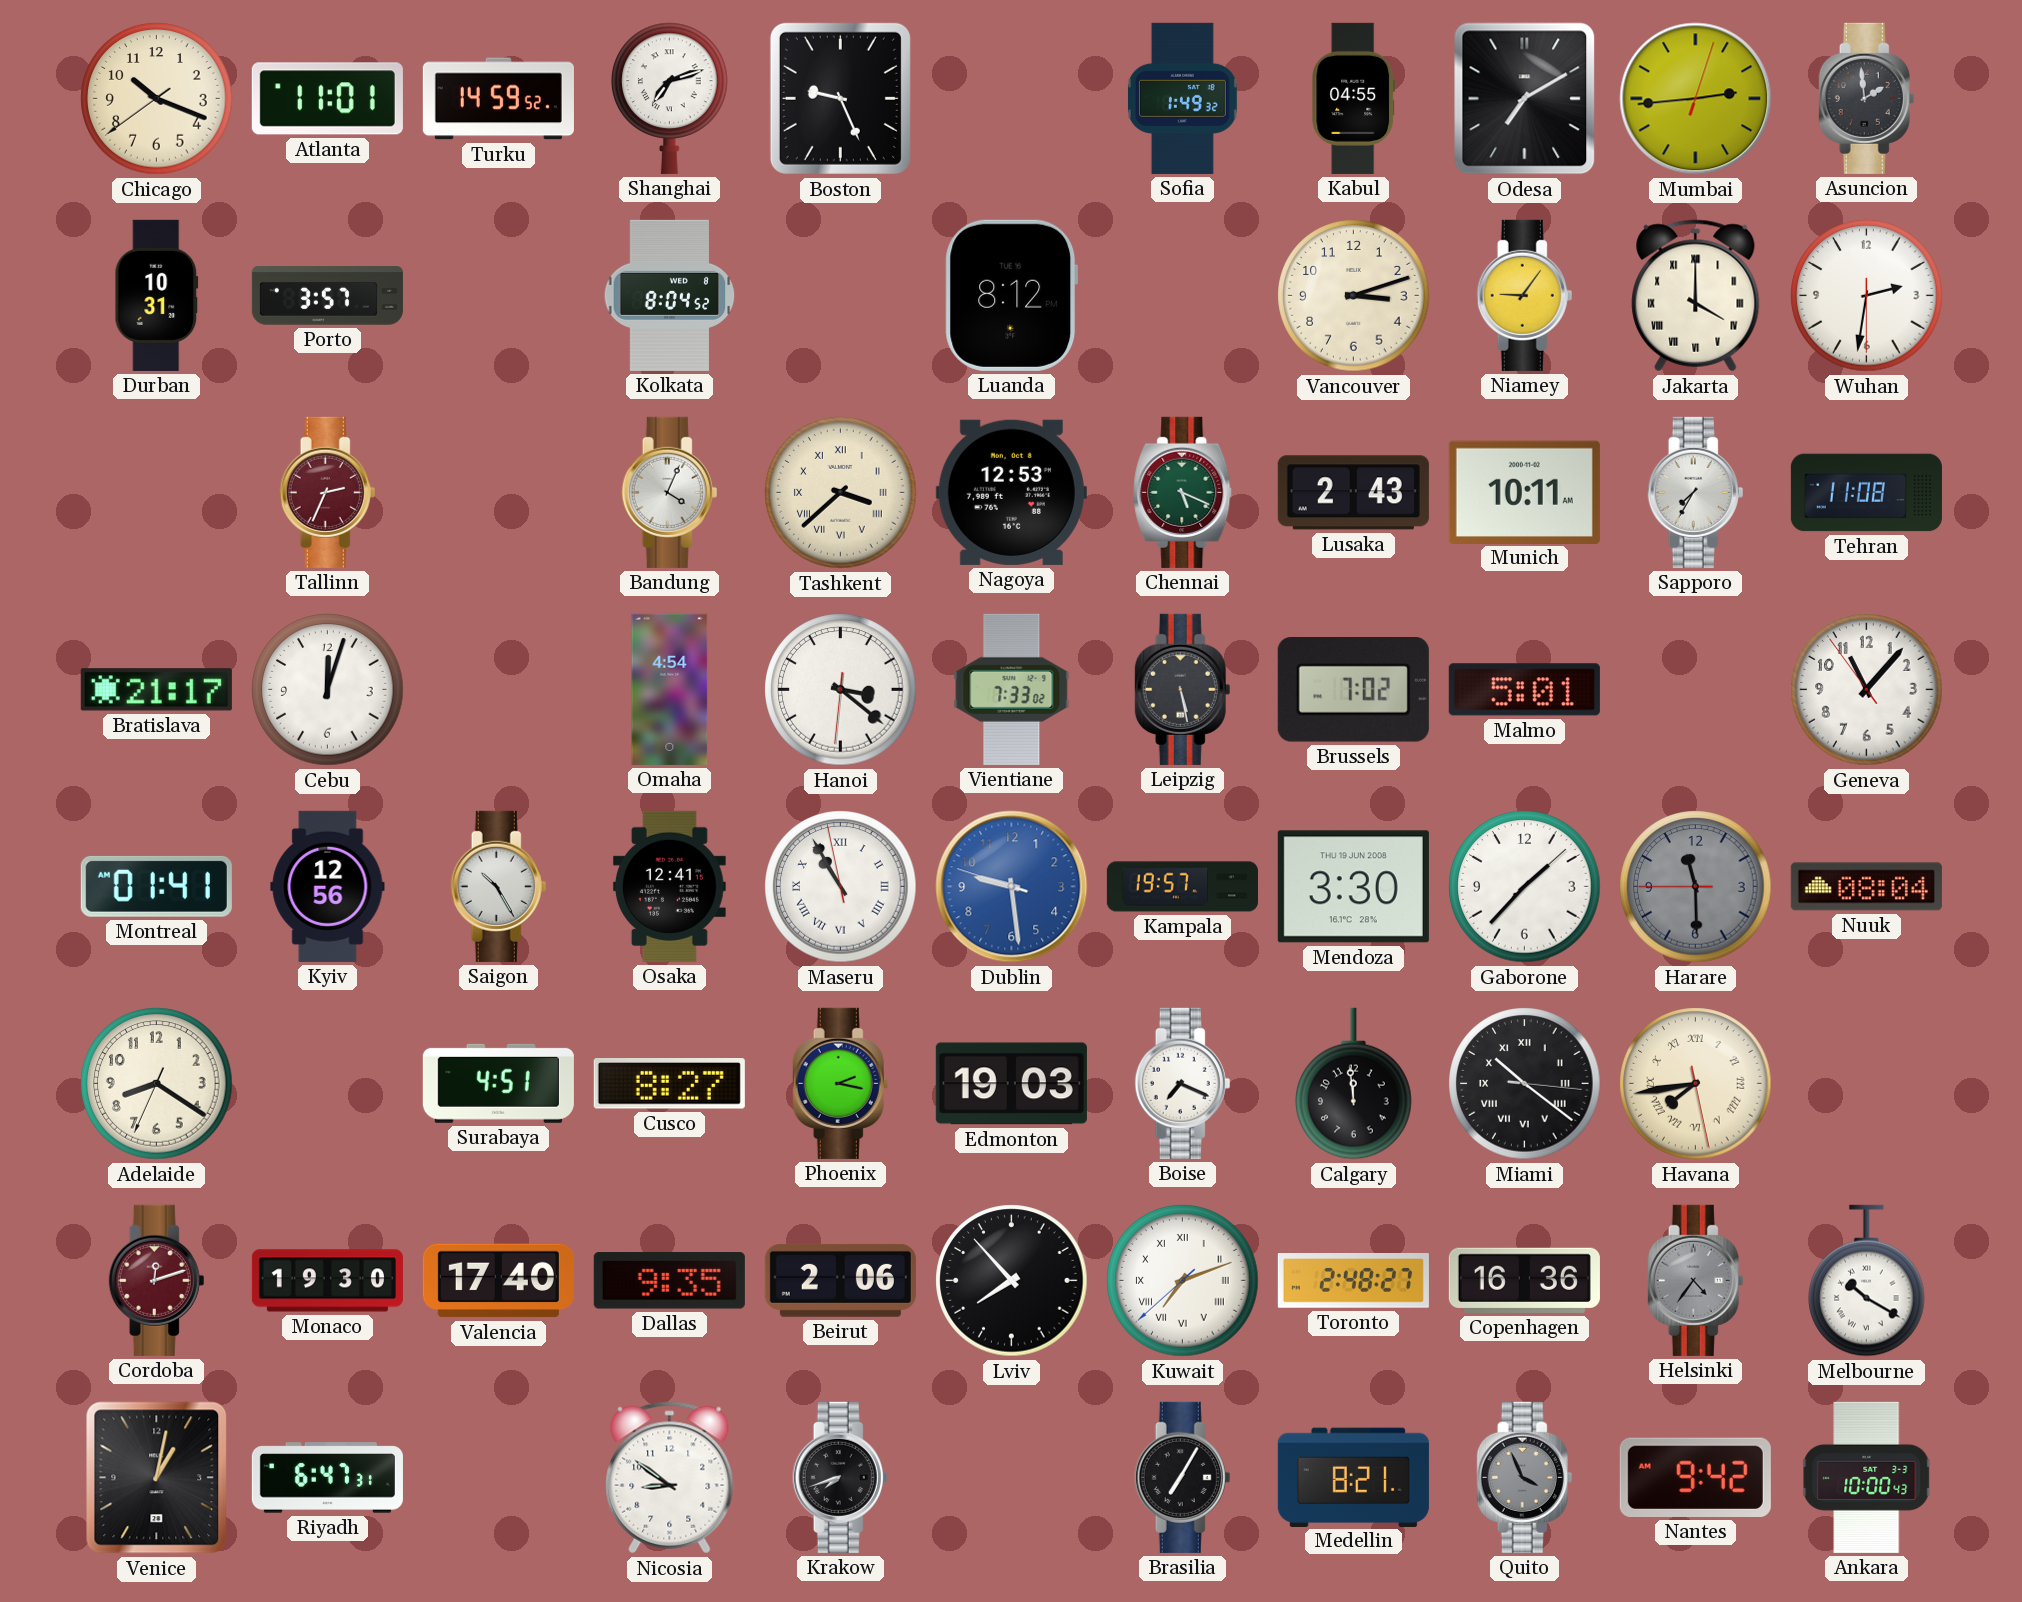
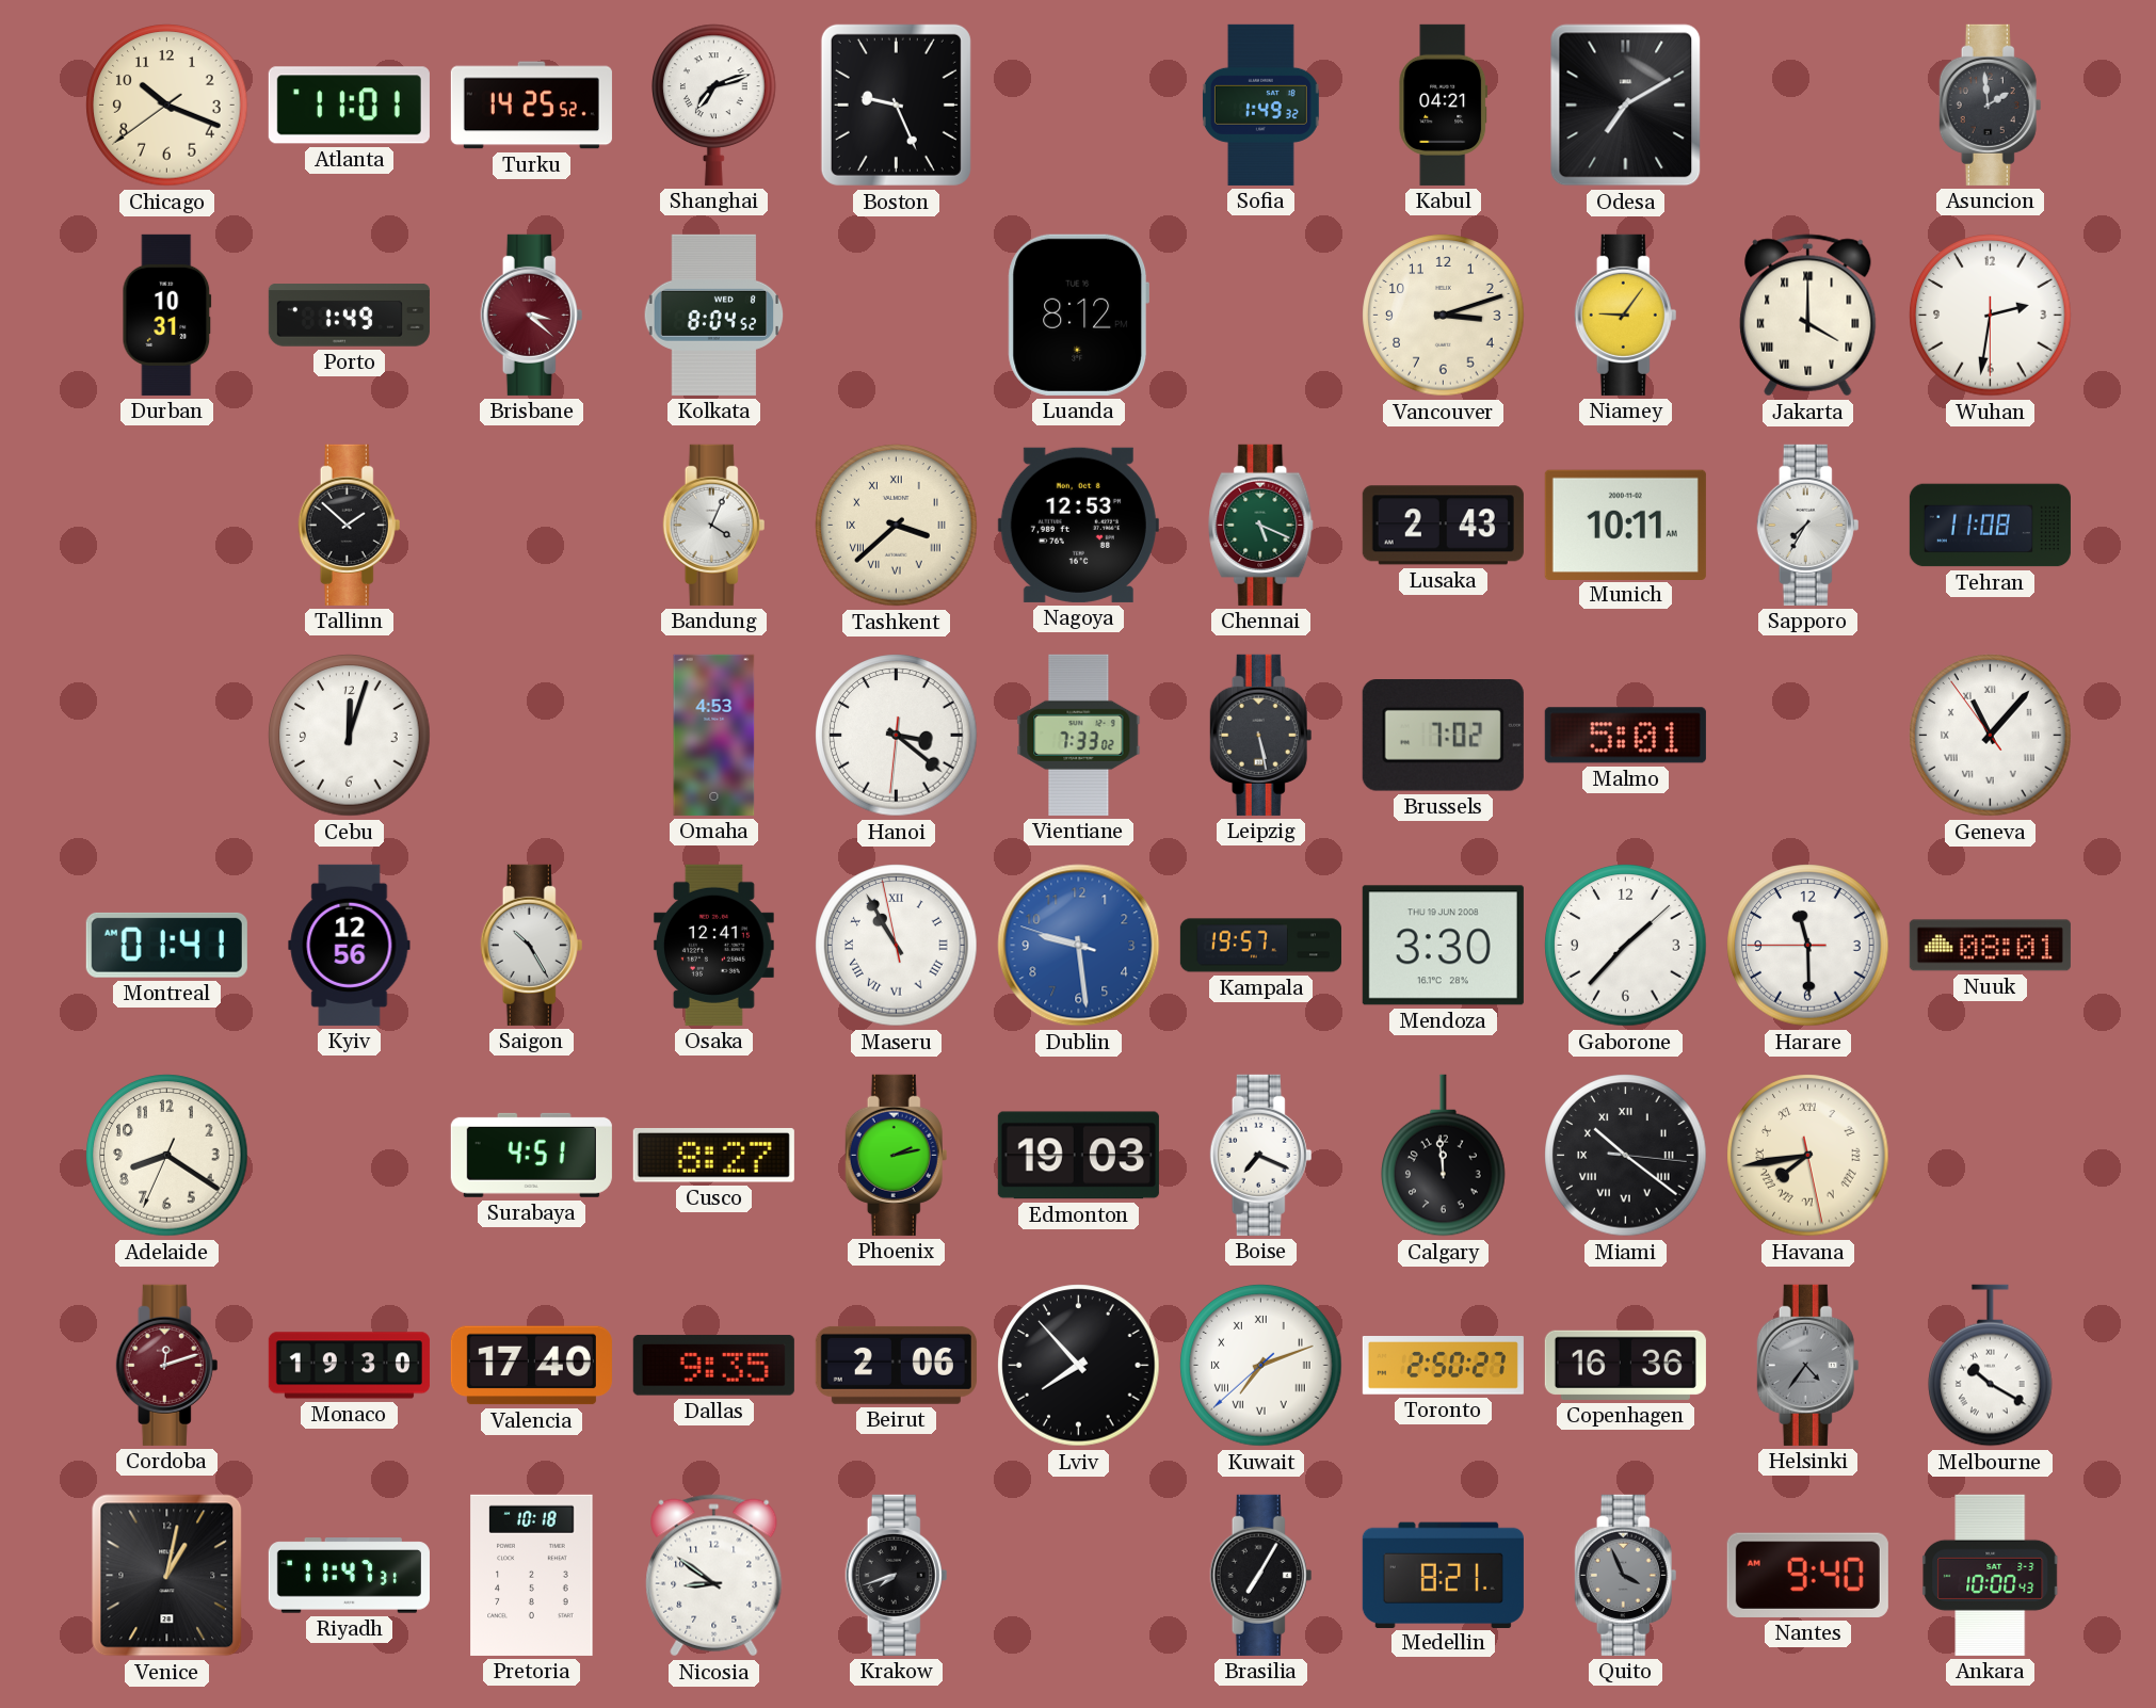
Turku: 14:59 -> 14:25
Kabul: 04:55 -> 04:21
Mumbai: 2:44 -> none
Porto: 3:57 -> 1:49
Brisbane: none -> 3:22
Tallinn: 2:34 -> 1:52
Tallinn dial: burgundy -> black
Bratislava: 21:17 -> none
Omaha: 4:54 -> 4:53
Geneva numerals: Arabic -> Roman
Harare dial: grey -> white
Nuuk: 08:04 -> 08:01
Phoenix: 2:17 -> 2:13
Toronto: 2:48 -> 2:50
Riyadh: 6:47 -> 11:47
Pretoria: none -> 10:18
Nantes: 9:42 -> 9:40
